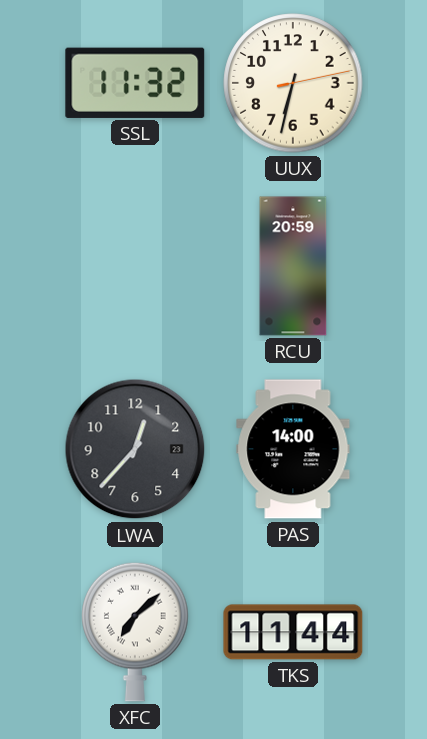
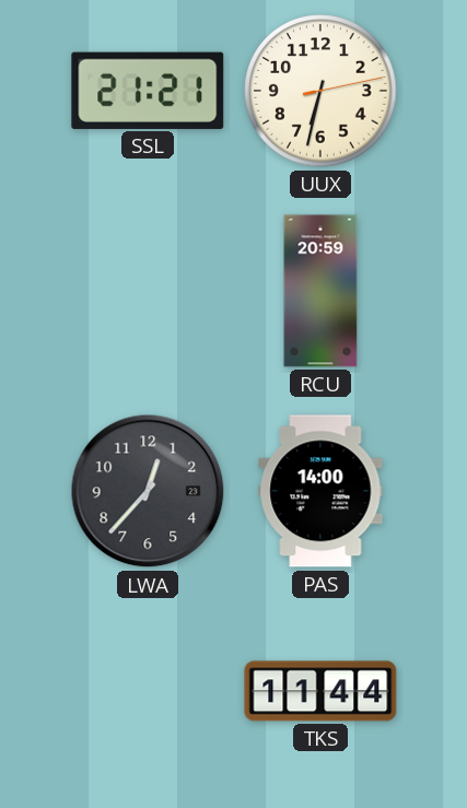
SSL: 11:32 -> 21:21
XFC: 7:08 -> none
